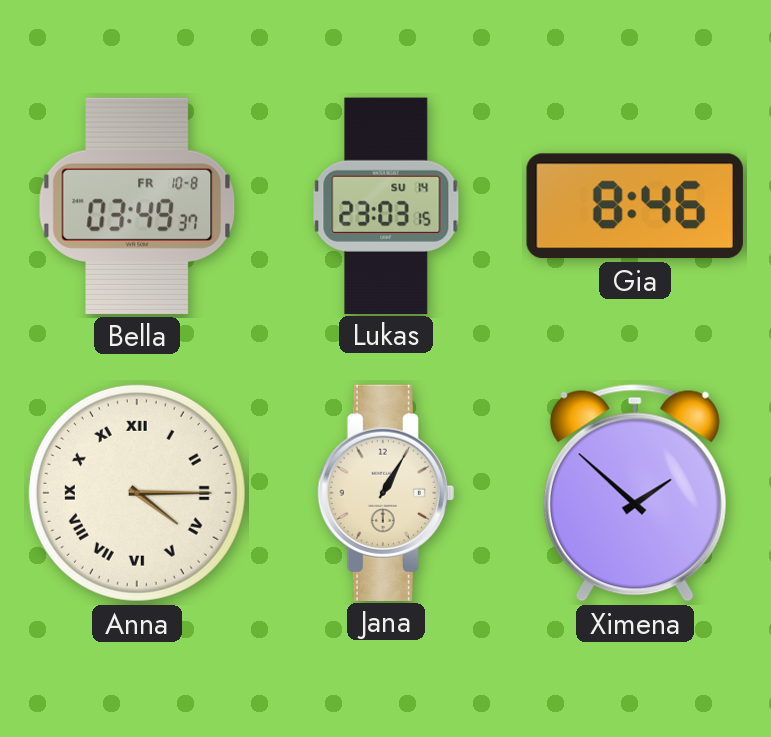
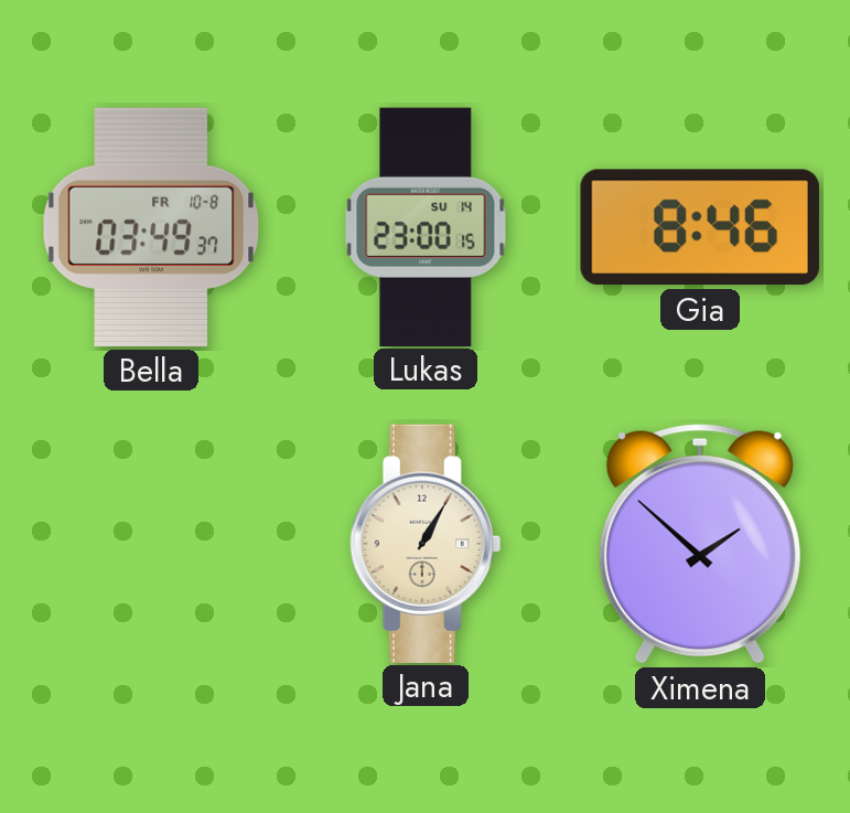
Lukas: 23:03 -> 23:00
Anna: 4:15 -> none
